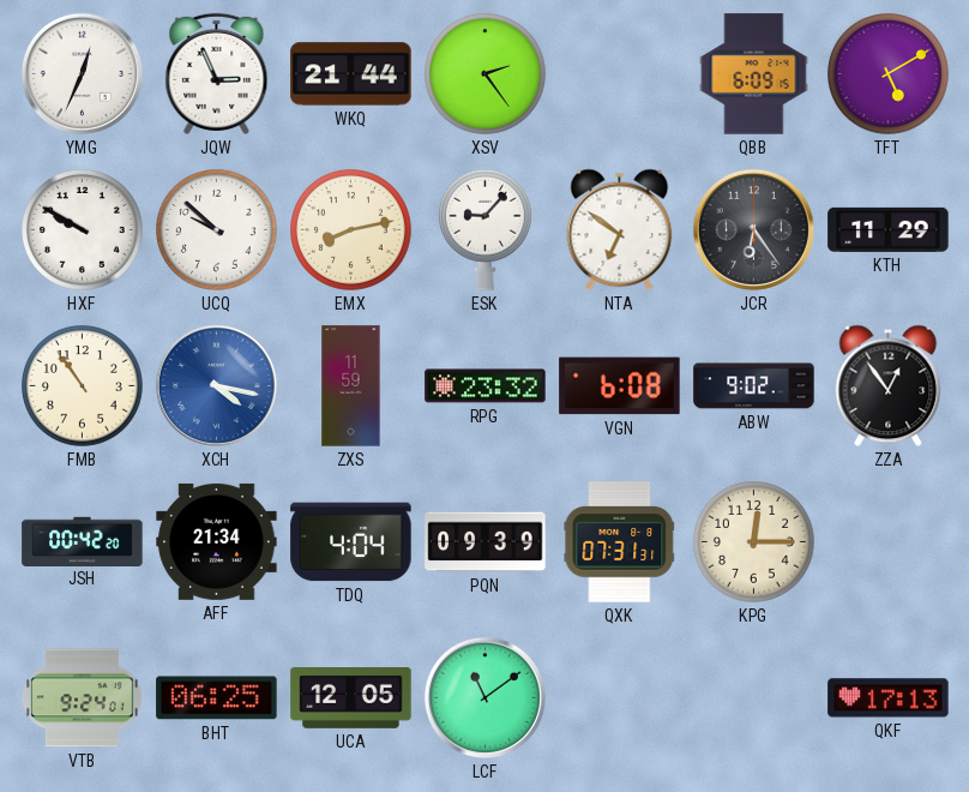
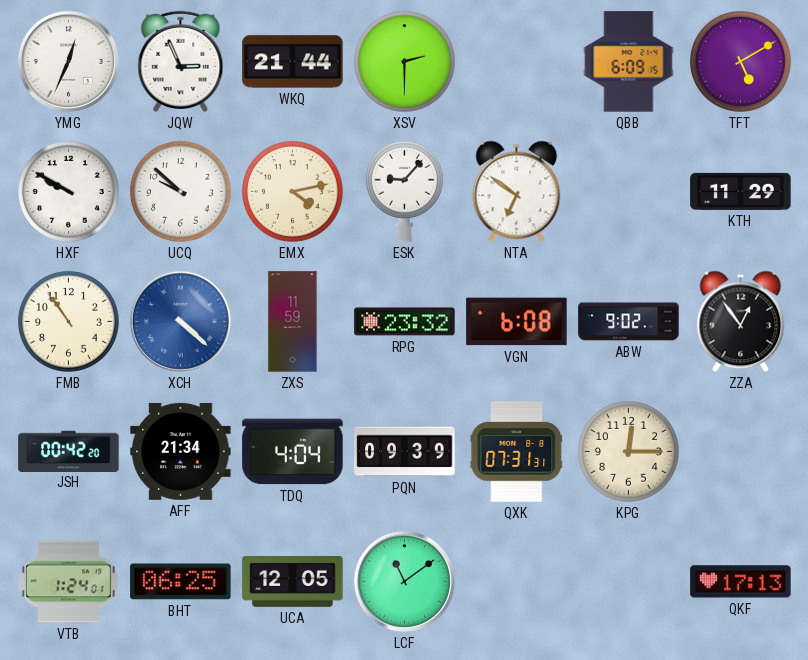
XSV: 2:24 -> 2:30
EMX: 8:13 -> 4:13
JCR: 6:24 -> none
XCH: 4:17 -> 4:22
VTB: 9:24 -> 1:24
